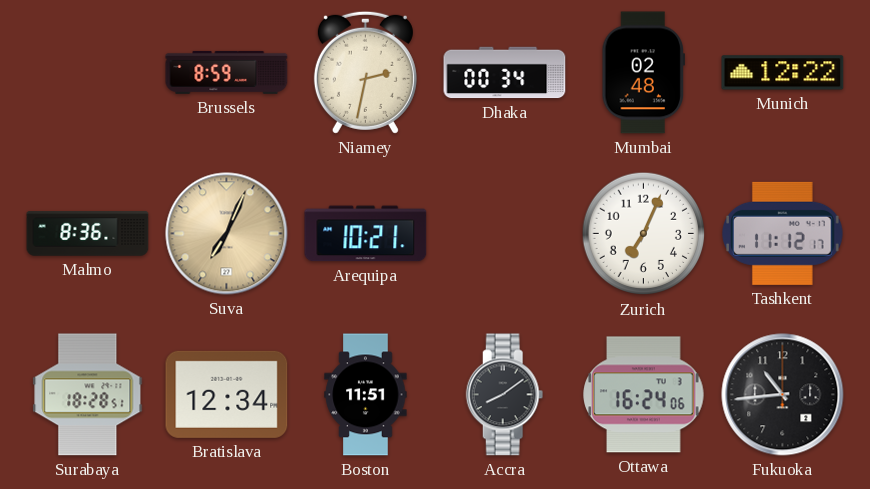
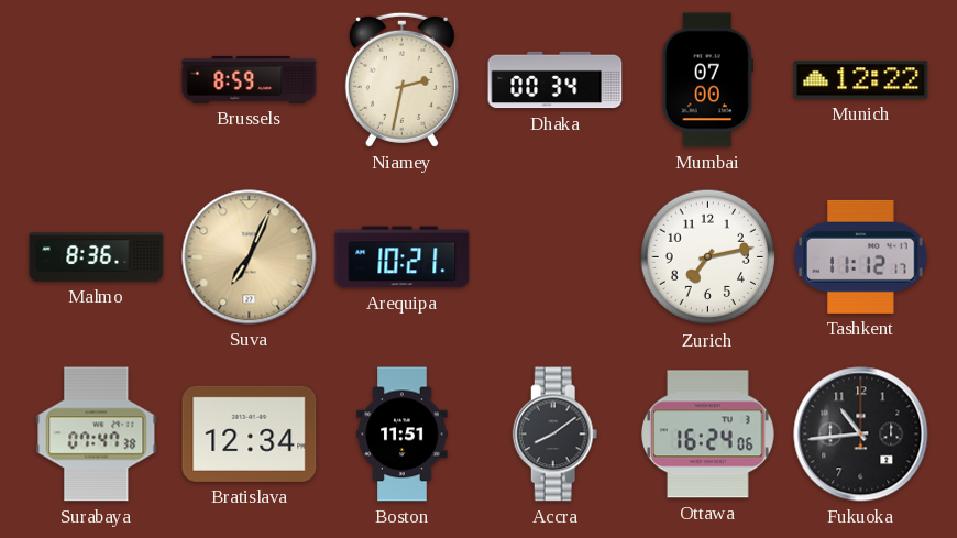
Mumbai: 02:48 -> 07:00
Zurich: 7:04 -> 7:13
Surabaya: 18:28 -> 07:47
